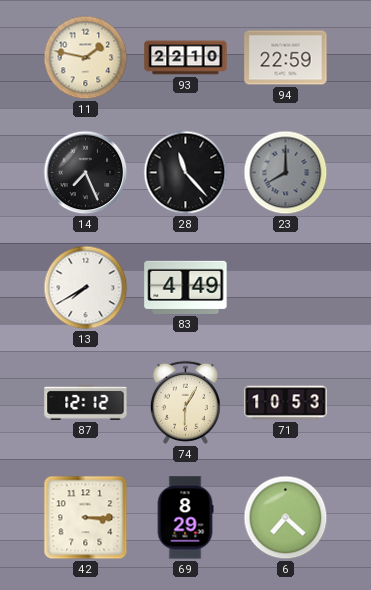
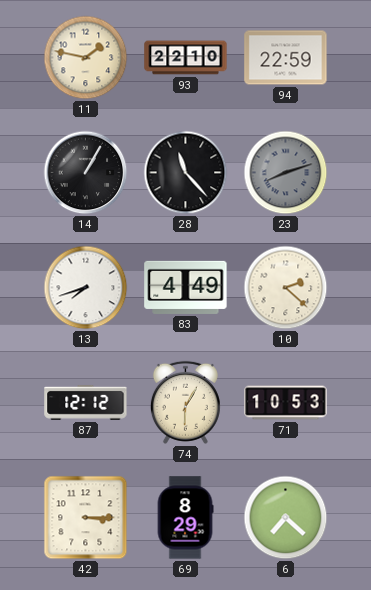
14: 7:26 -> 1:05
23: 8:00 -> 8:12
13: 7:40 -> 7:42
10: none -> 2:22
